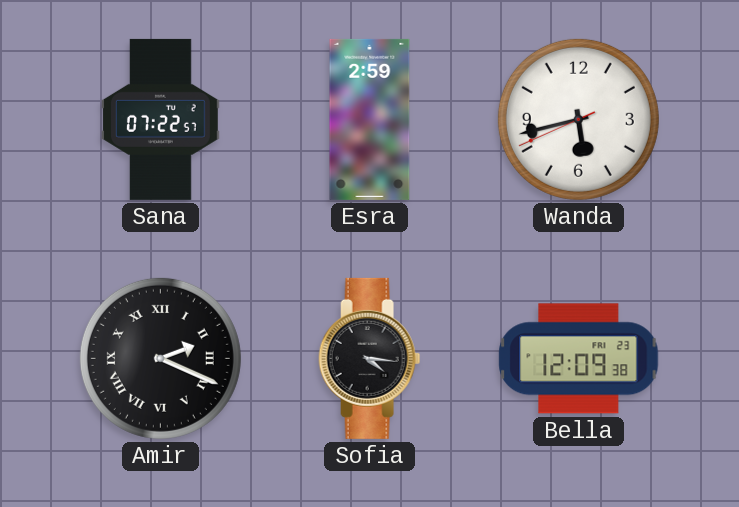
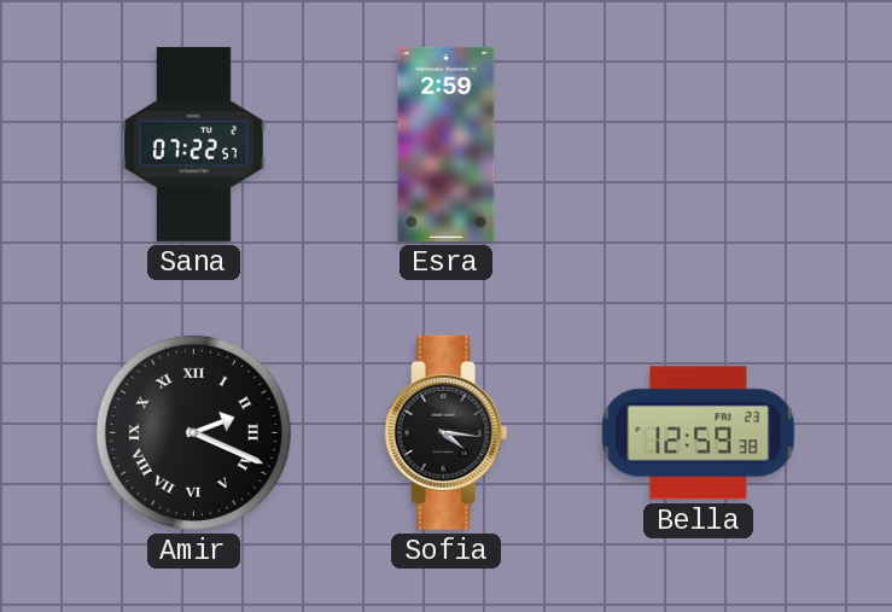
Wanda: 5:42 -> none
Bella: 12:09 -> 12:59
